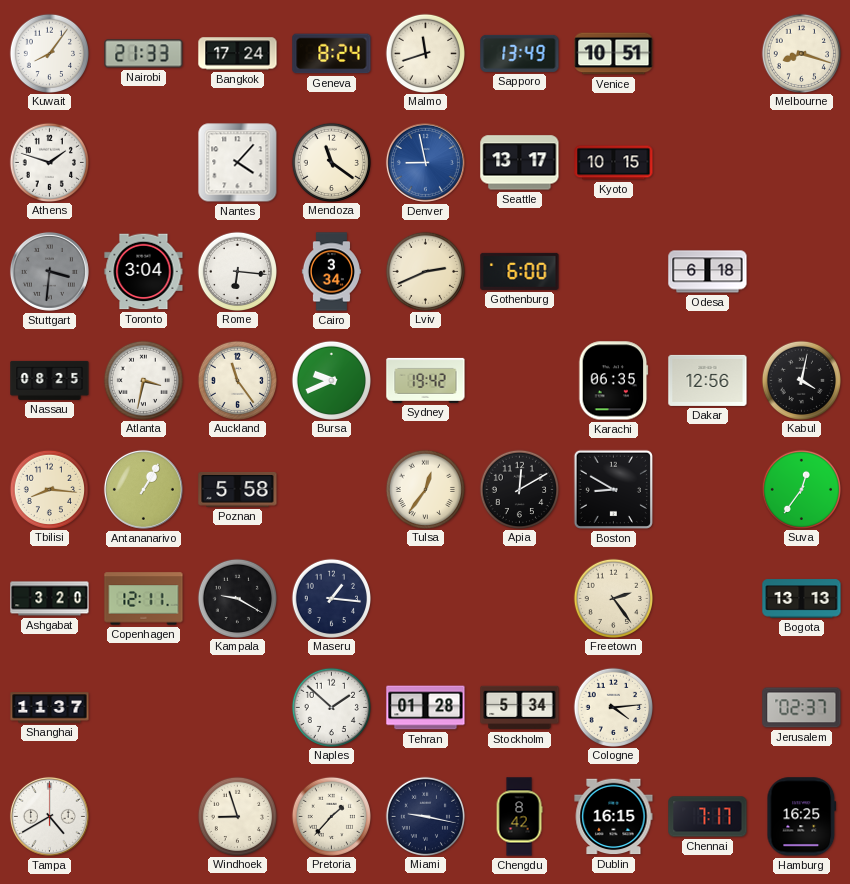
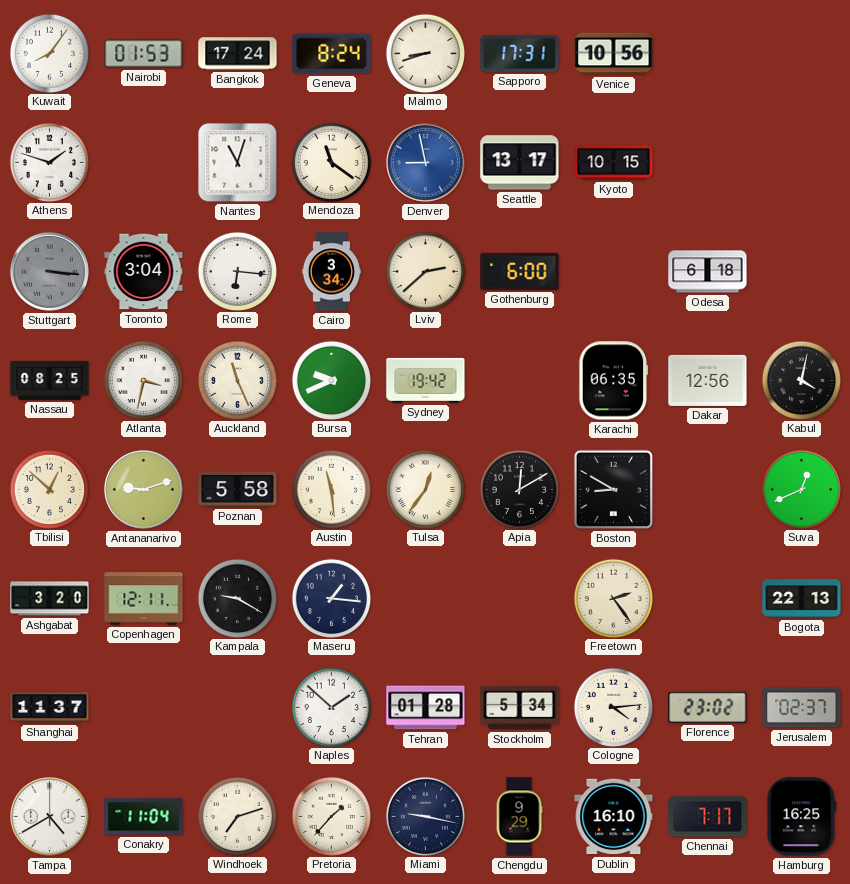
Nairobi: 21:33 -> 01:53
Malmo: 11:42 -> 8:42
Sapporo: 13:49 -> 17:31
Venice: 10:51 -> 10:56
Melbourne: 8:18 -> none
Nantes: 4:07 -> 11:03
Stuttgart: 3:31 -> 3:16
Lviv: 2:41 -> 2:38
Auckland: 11:24 -> 11:26
Tbilisi: 8:16 -> 12:52
Antananarivo: 1:05 -> 9:12
Austin: none -> 11:29
Suva: 12:36 -> 12:41
Bogota: 13:13 -> 22:13
Florence: none -> 23:02
Conakry: none -> 11:04
Windhoek: 8:57 -> 7:12
Chengdu: 8:42 -> 9:29
Dublin: 16:15 -> 16:10
